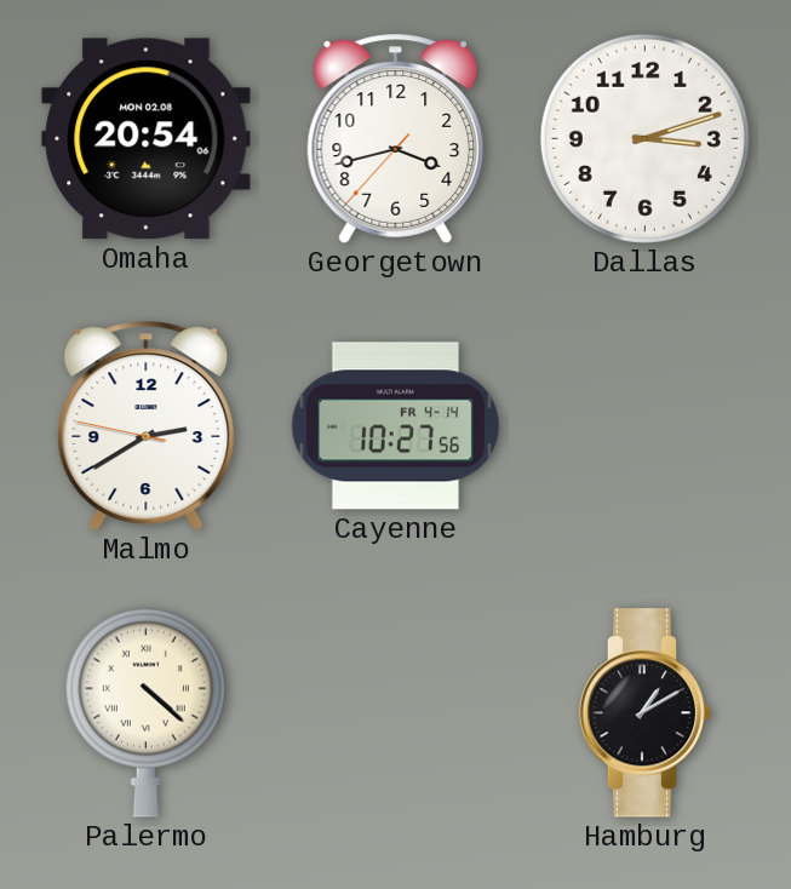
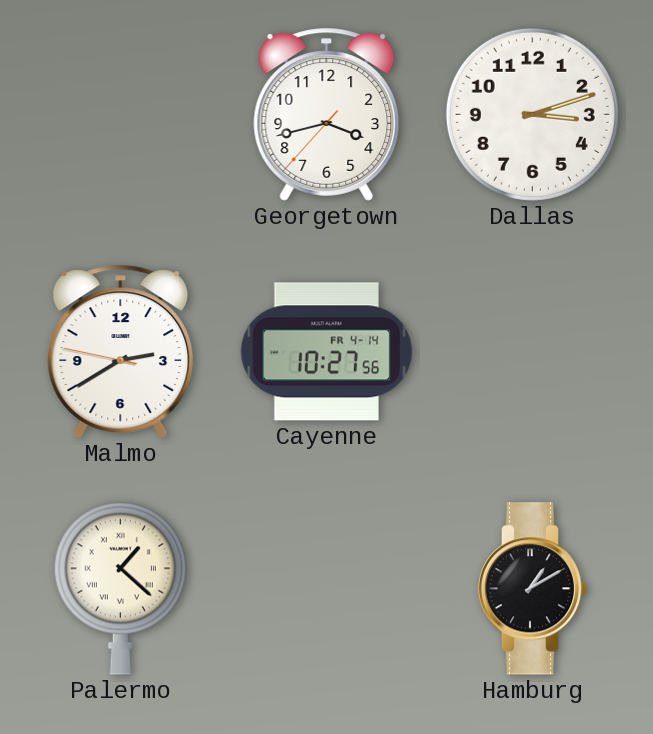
Omaha: 20:54 -> none
Palermo: 4:22 -> 1:22
